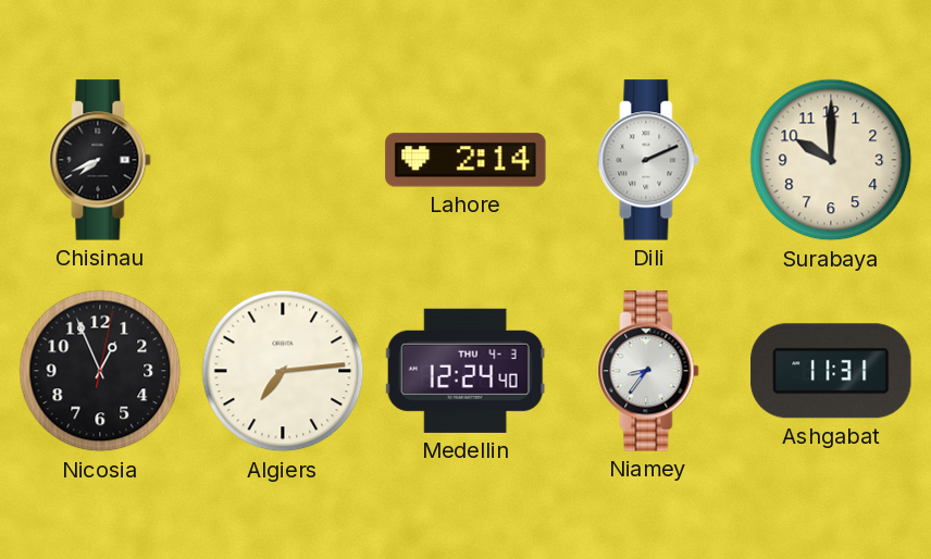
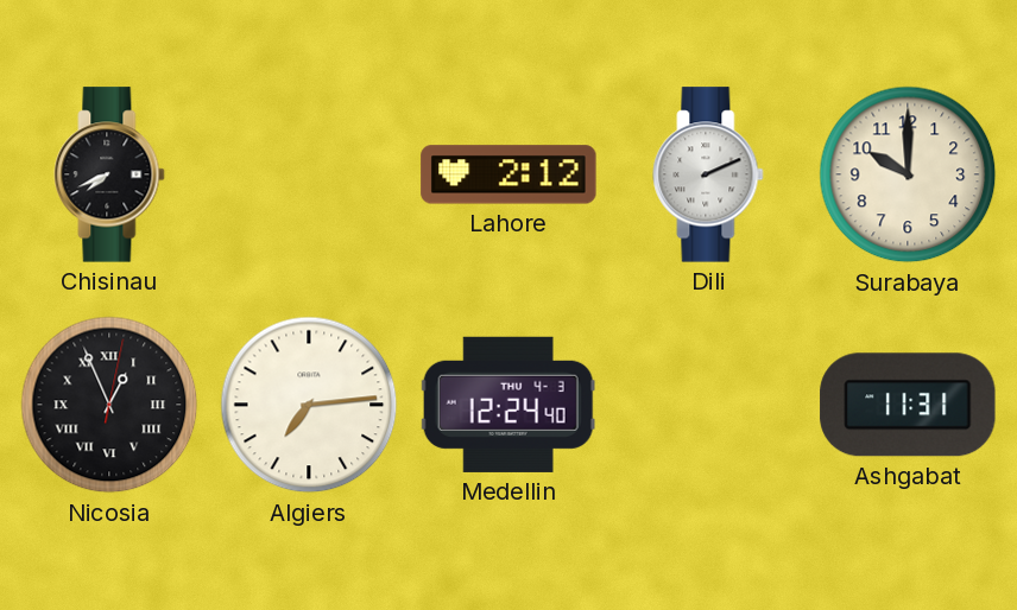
Lahore: 2:14 -> 2:12
Nicosia numerals: Arabic -> Roman
Niamey: 8:36 -> none
